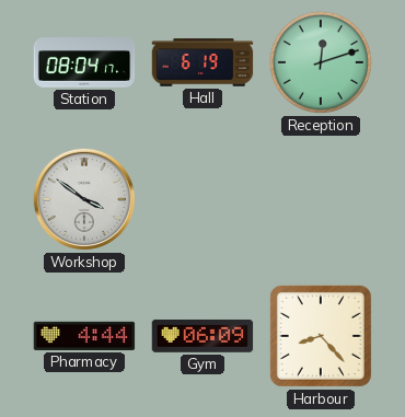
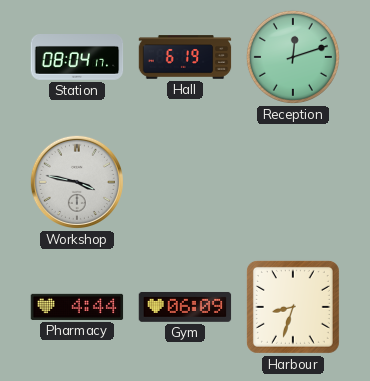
Workshop: 3:51 -> 3:47
Harbour: 8:23 -> 8:33
